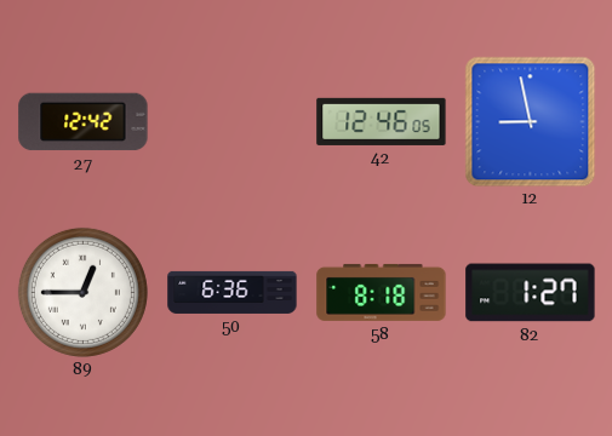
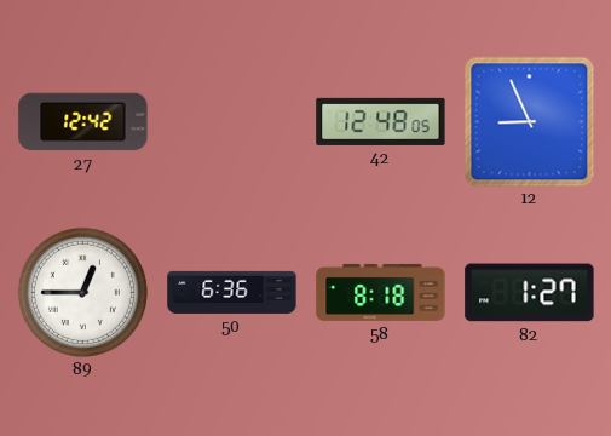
42: 12:46 -> 12:48
12: 8:58 -> 8:56
